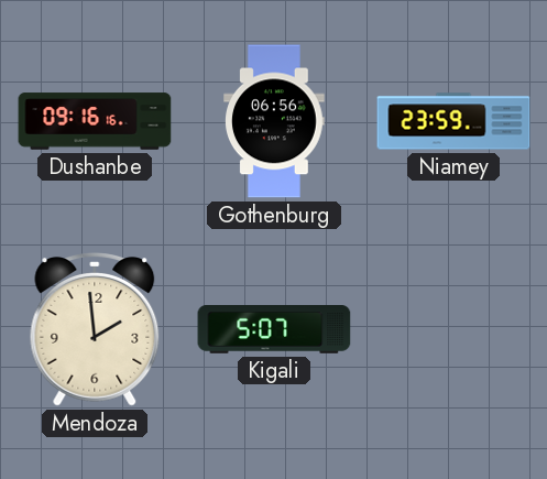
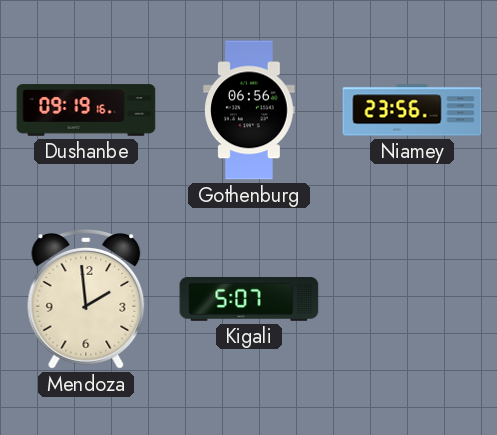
Dushanbe: 09:16 -> 09:19
Niamey: 23:59 -> 23:56
